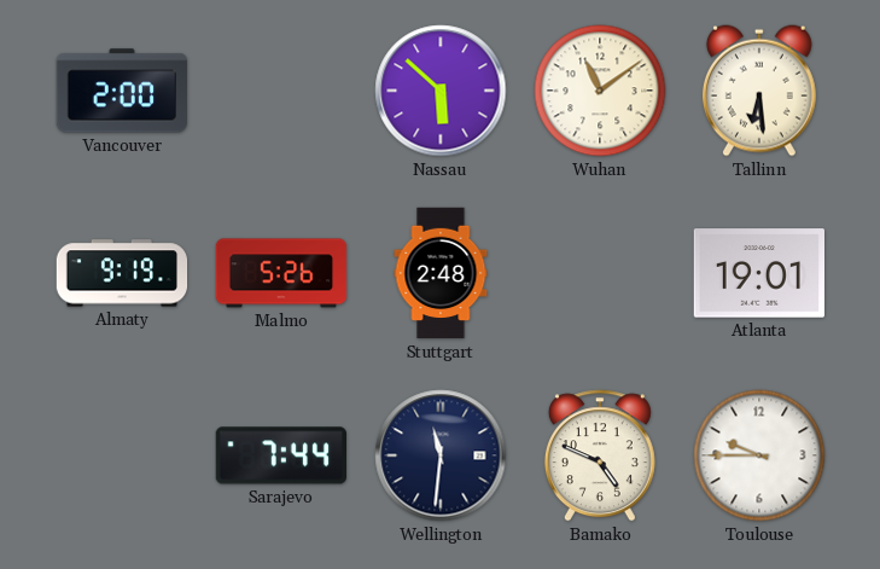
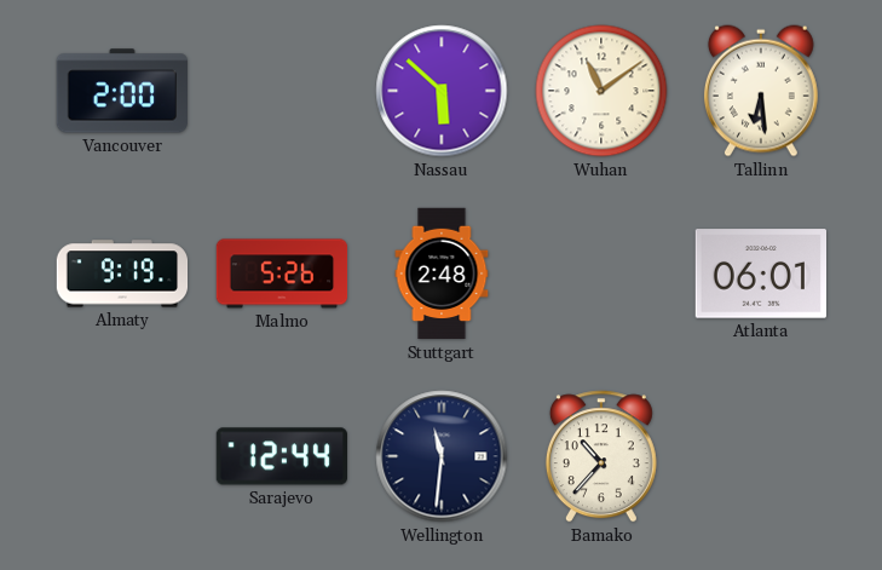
Atlanta: 19:01 -> 06:01
Sarajevo: 7:44 -> 12:44
Bamako: 4:49 -> 10:37
Toulouse: 9:45 -> none
